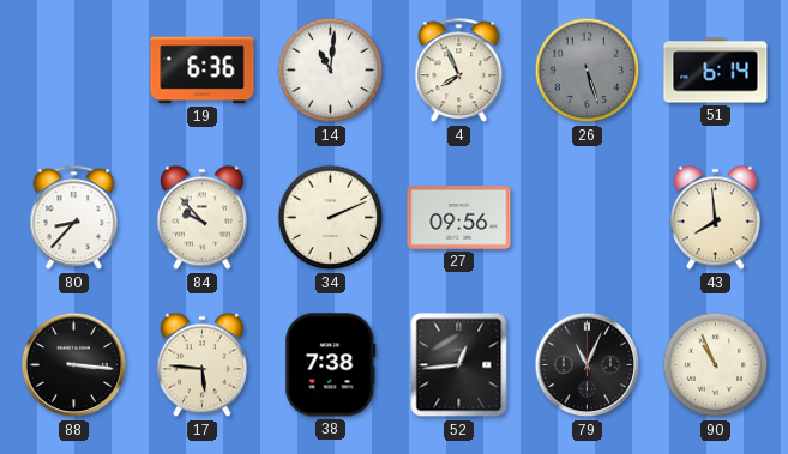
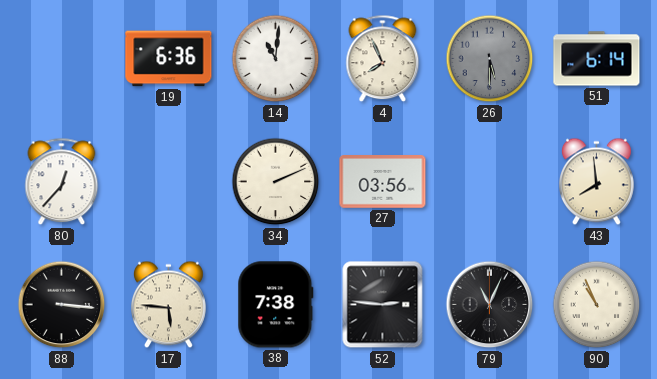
26: 5:27 -> 5:30
80: 8:37 -> 12:37
84: 9:53 -> none
27: 09:56 -> 03:56
52: 12:44 -> 2:46
